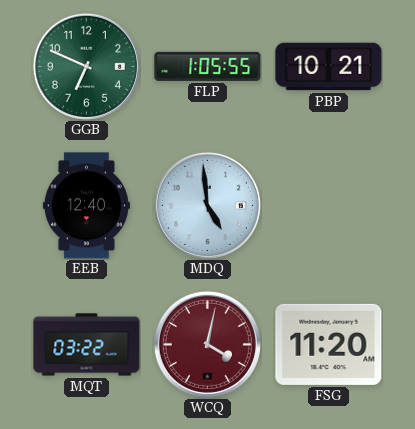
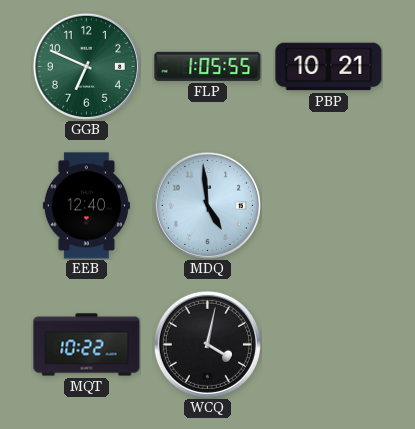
MQT: 03:22 -> 10:22
WCQ dial: burgundy -> black
FSG: 11:20 -> none
